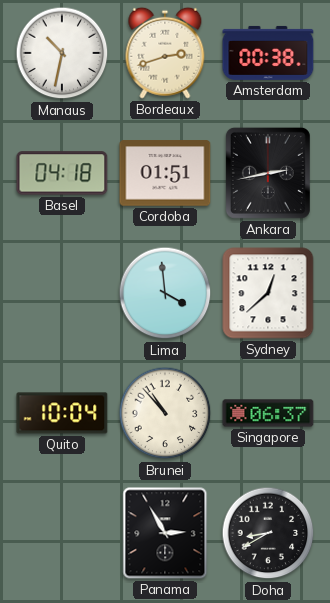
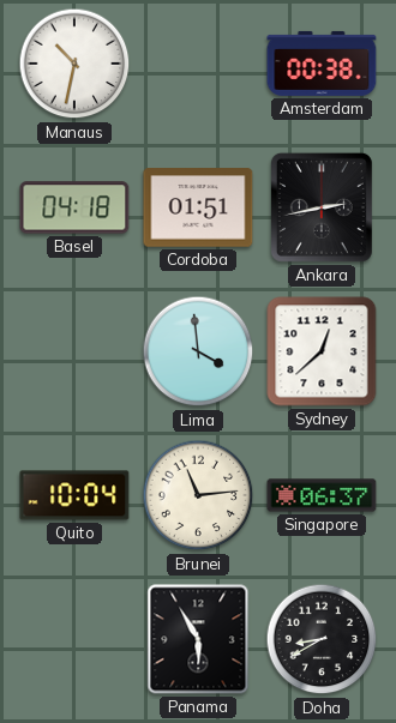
Bordeaux: 2:42 -> none
Brunei: 10:53 -> 11:14
Panama: 2:55 -> 5:55
